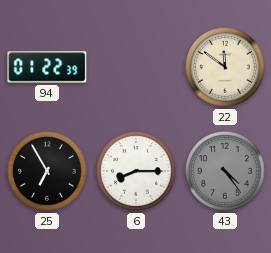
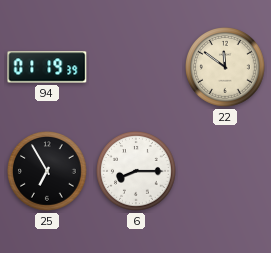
94: 01:22 -> 01:19
43: 4:24 -> none
